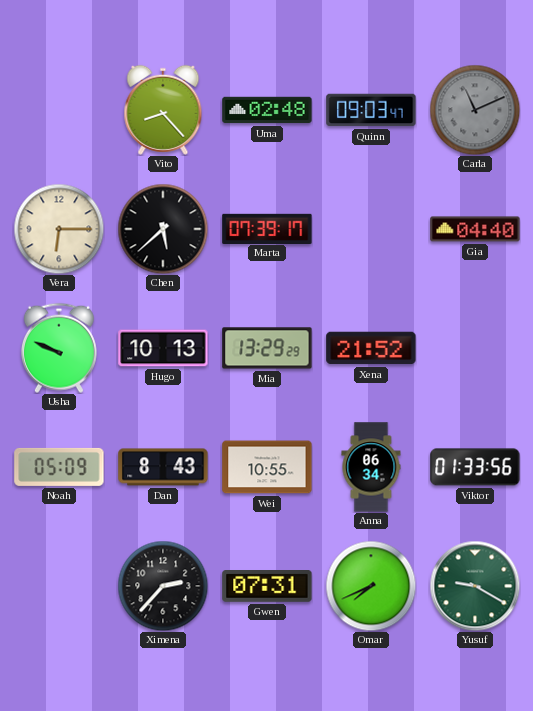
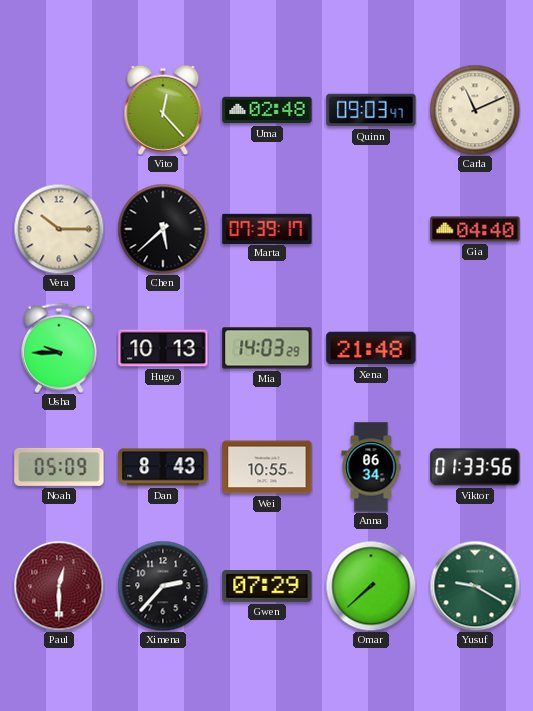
Vito: 8:23 -> 12:23
Carla dial: grey -> cream
Vera: 6:15 -> 10:15
Usha: 9:49 -> 9:45
Mia: 13:29 -> 14:03
Xena: 21:52 -> 21:48
Paul: none -> 12:30
Gwen: 07:31 -> 07:29
Omar: 7:41 -> 7:38
